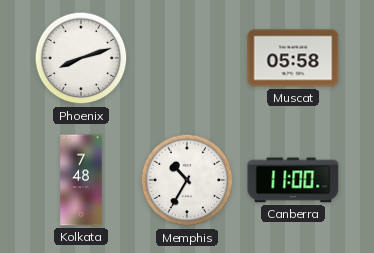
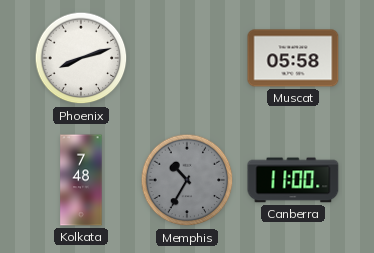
Memphis dial: white -> grey
